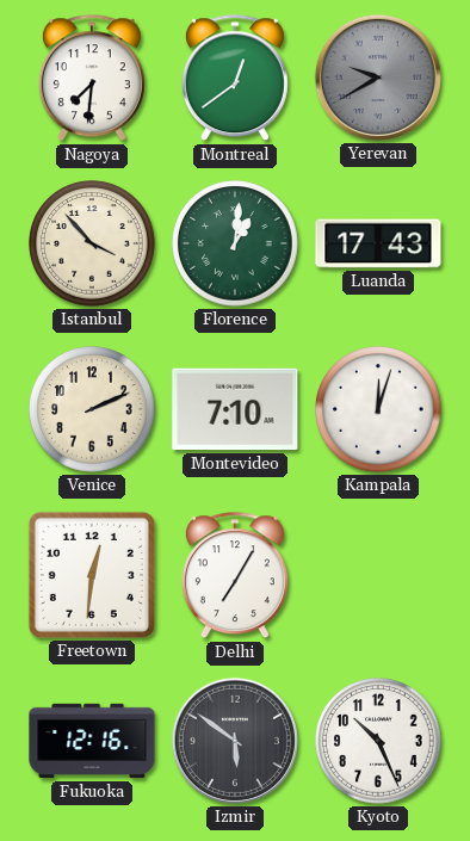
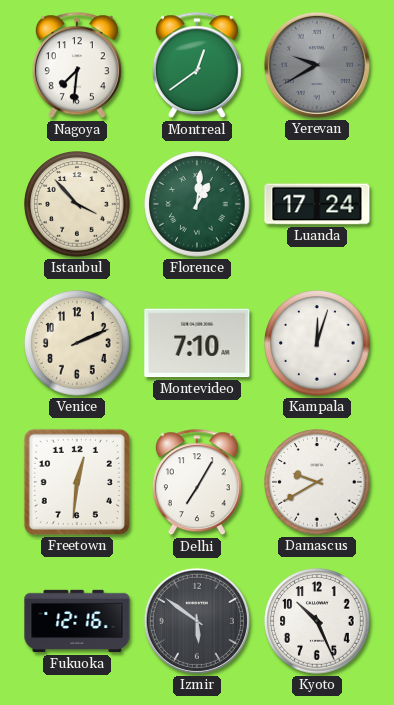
Luanda: 17:43 -> 17:24
Damascus: none -> 9:40
